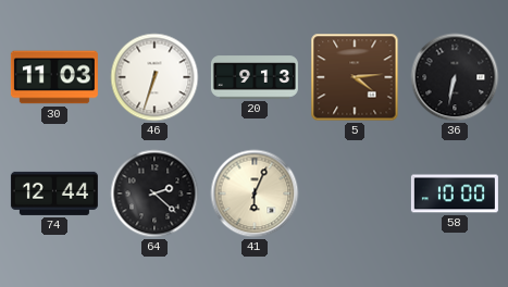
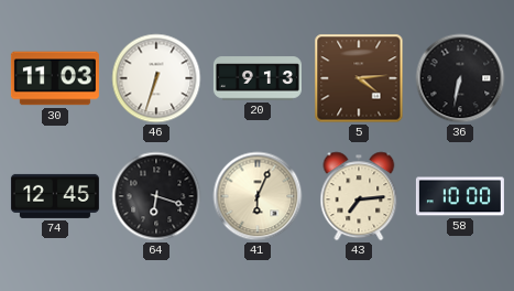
74: 12:44 -> 12:45
64: 2:22 -> 6:18
43: none -> 7:14
